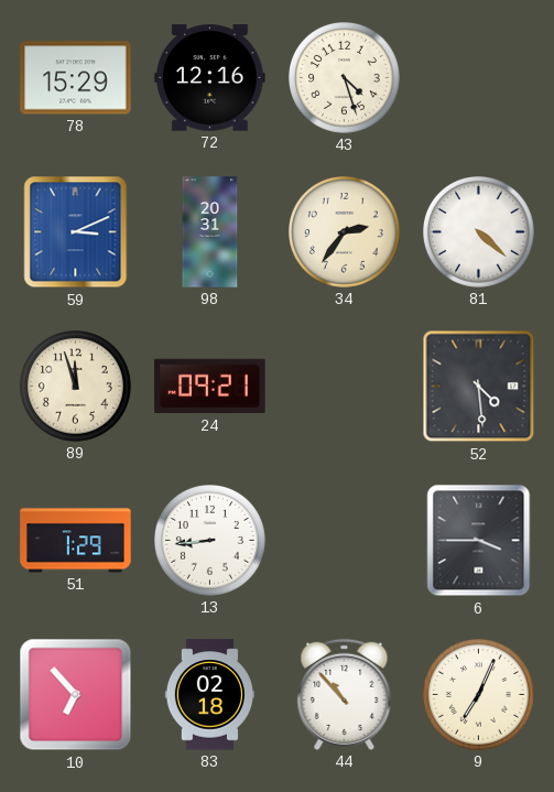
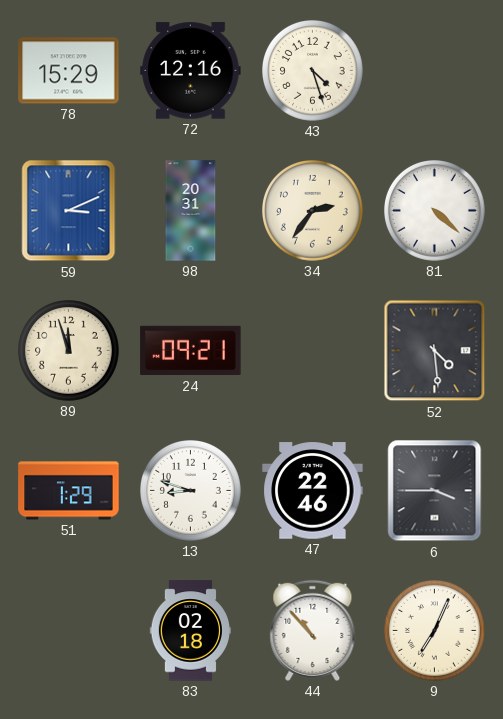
13: 8:44 -> 8:48
47: none -> 22:46
10: 6:53 -> none
